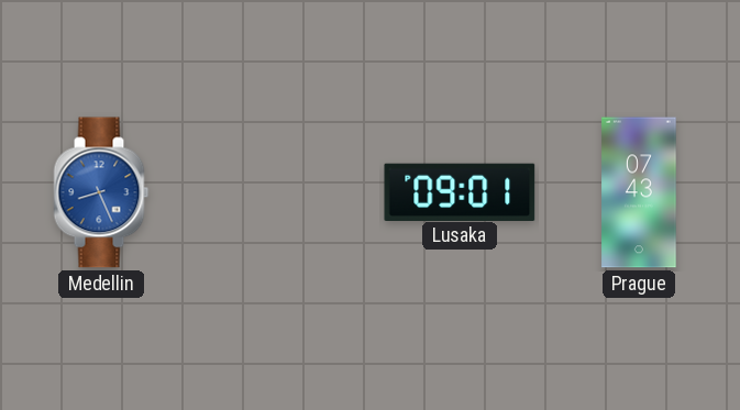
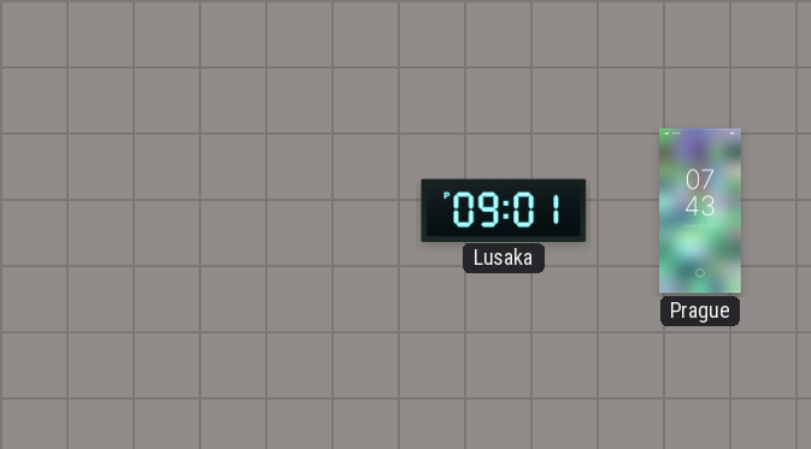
Medellin: 8:26 -> none
